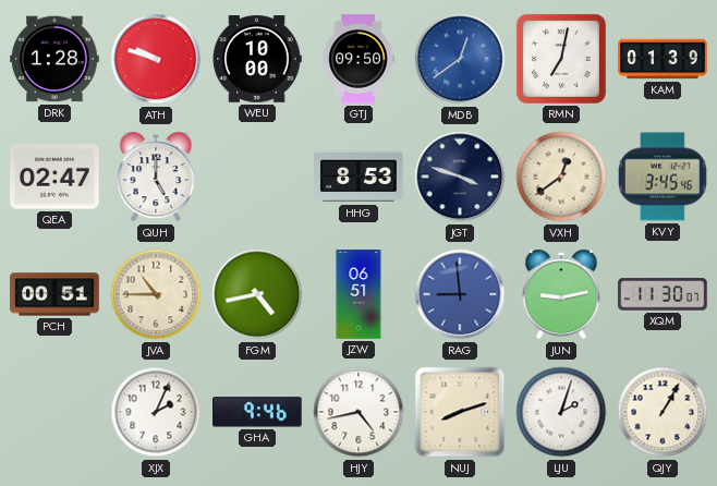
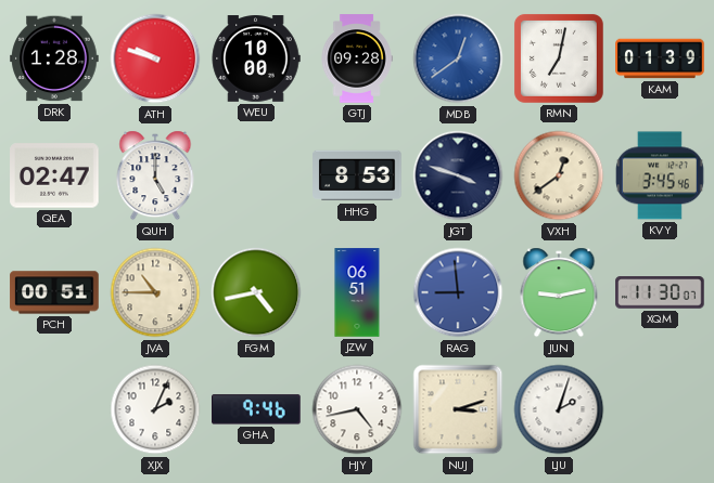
GTJ: 09:50 -> 09:28
NUJ: 8:12 -> 3:12
QJY: 1:05 -> none
